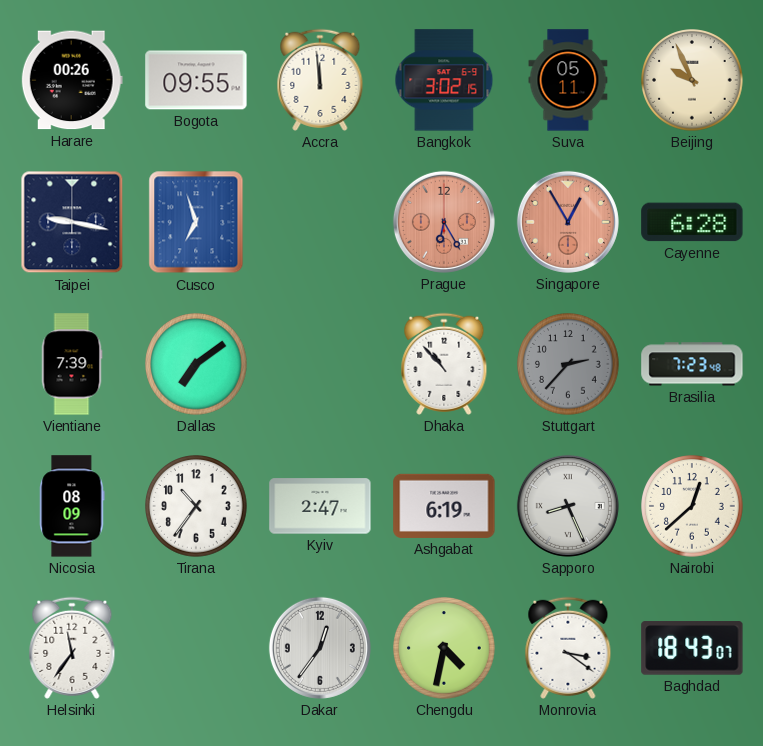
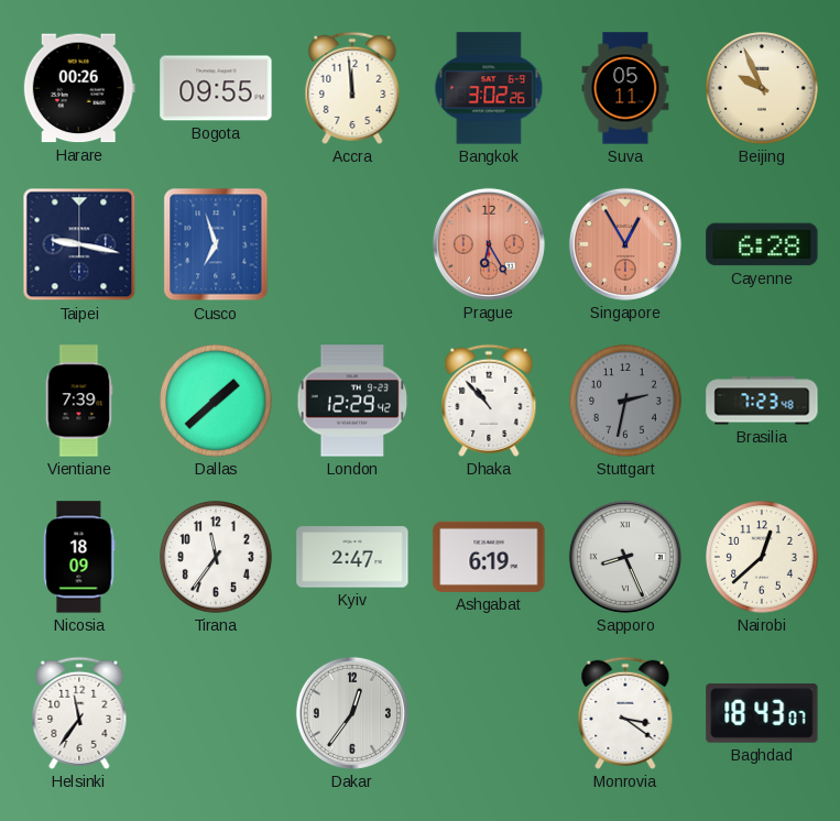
Bangkok: 3:02:15 -> 3:02:26
Dallas: 7:09 -> 1:38
London: none -> 12:29
Stuttgart: 2:37 -> 2:32
Nicosia: 08:09 -> 18:09
Tirana: 10:36 -> 11:36
Chengdu: 4:32 -> none
